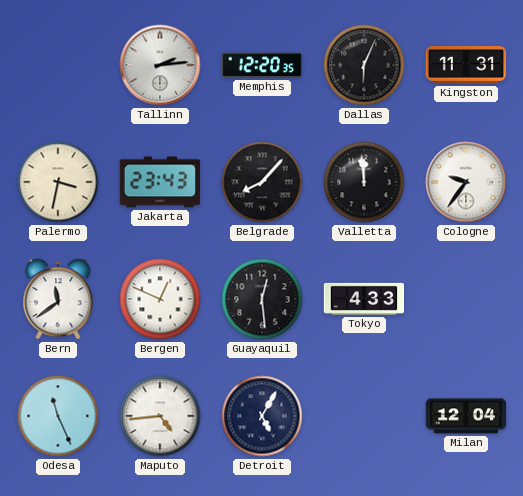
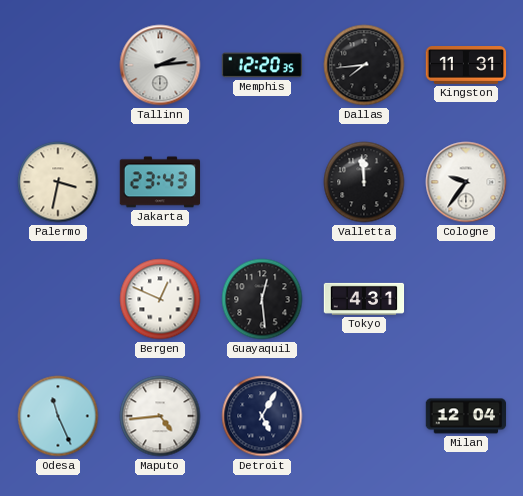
Dallas: 6:04 -> 7:44
Belgrade: 8:07 -> none
Bern: 11:39 -> none
Tokyo: 4:33 -> 4:31
